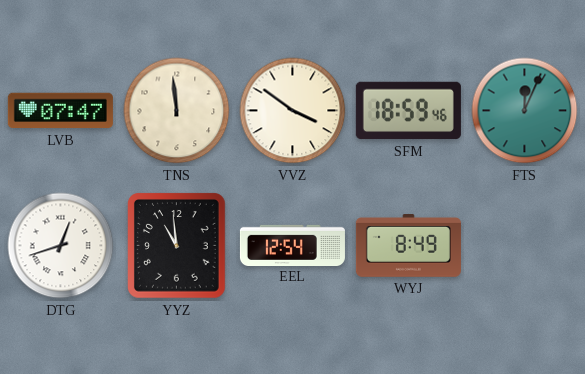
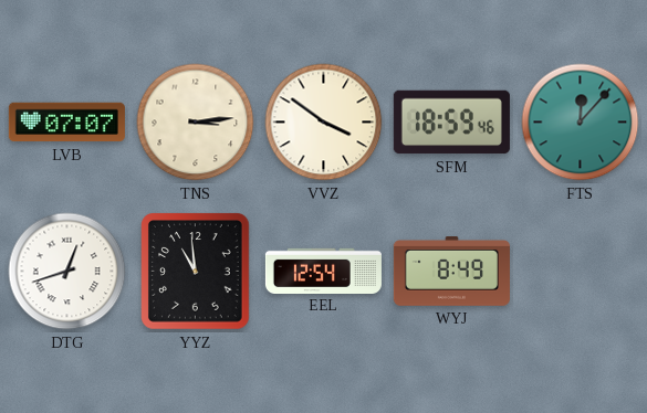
LVB: 07:47 -> 07:07
TNS: 11:59 -> 3:14
FTS: 12:04 -> 12:07
